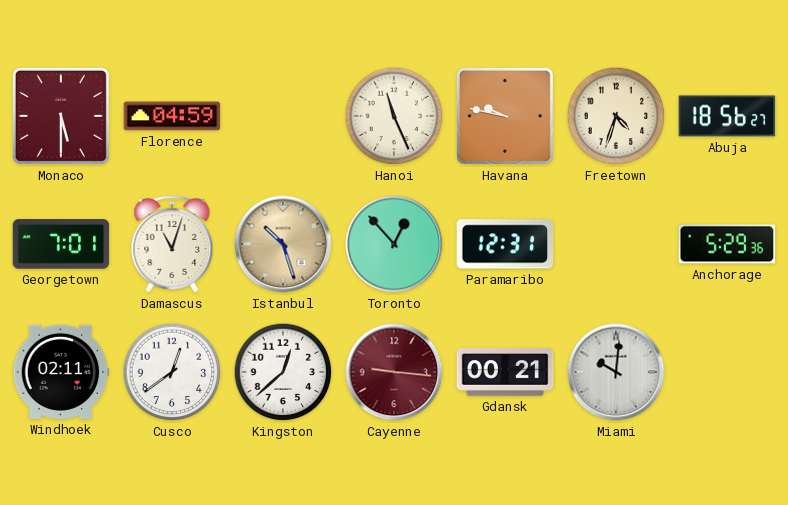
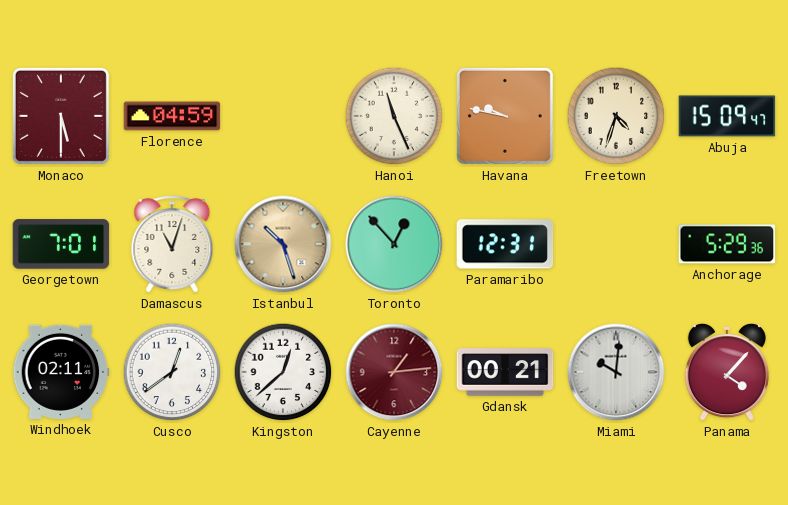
Abuja: 18:56 -> 15:09
Cayenne: 9:16 -> 1:14
Panama: none -> 4:07
